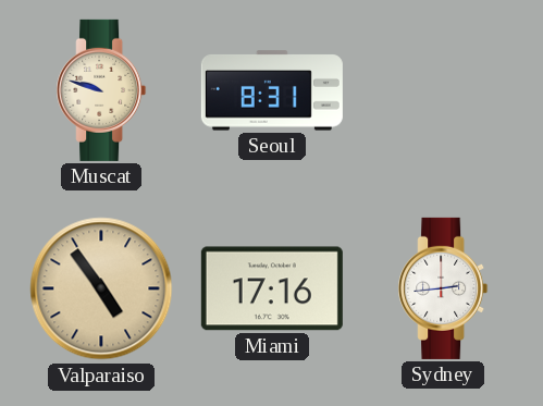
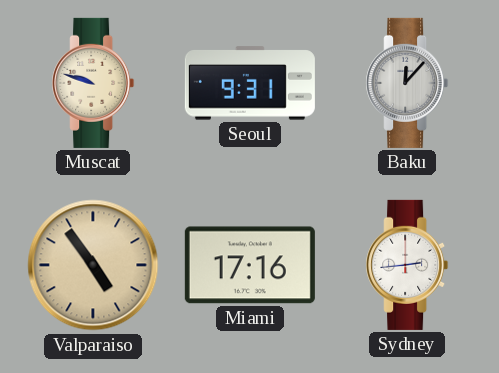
Seoul: 8:31 -> 9:31
Baku: none -> 12:07
